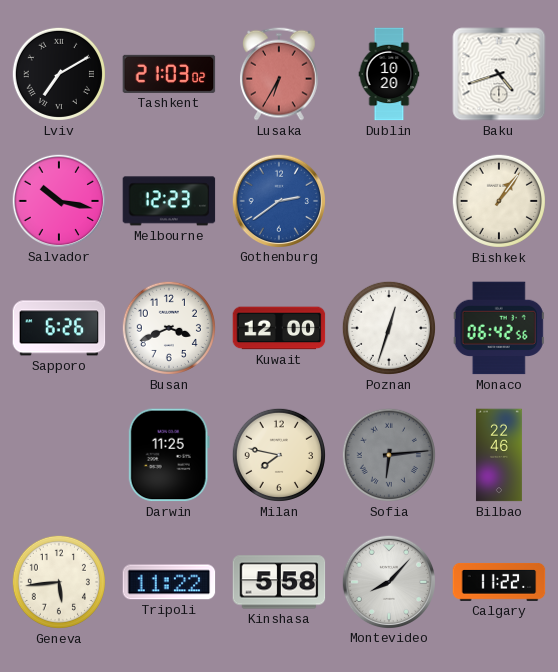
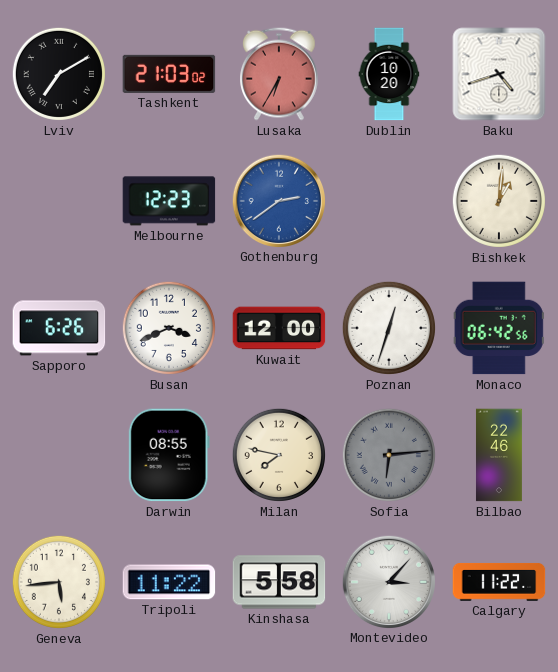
Salvador: 10:17 -> none
Bishkek: 1:06 -> 1:01
Darwin: 11:25 -> 08:55
Montevideo: 8:07 -> 3:07
